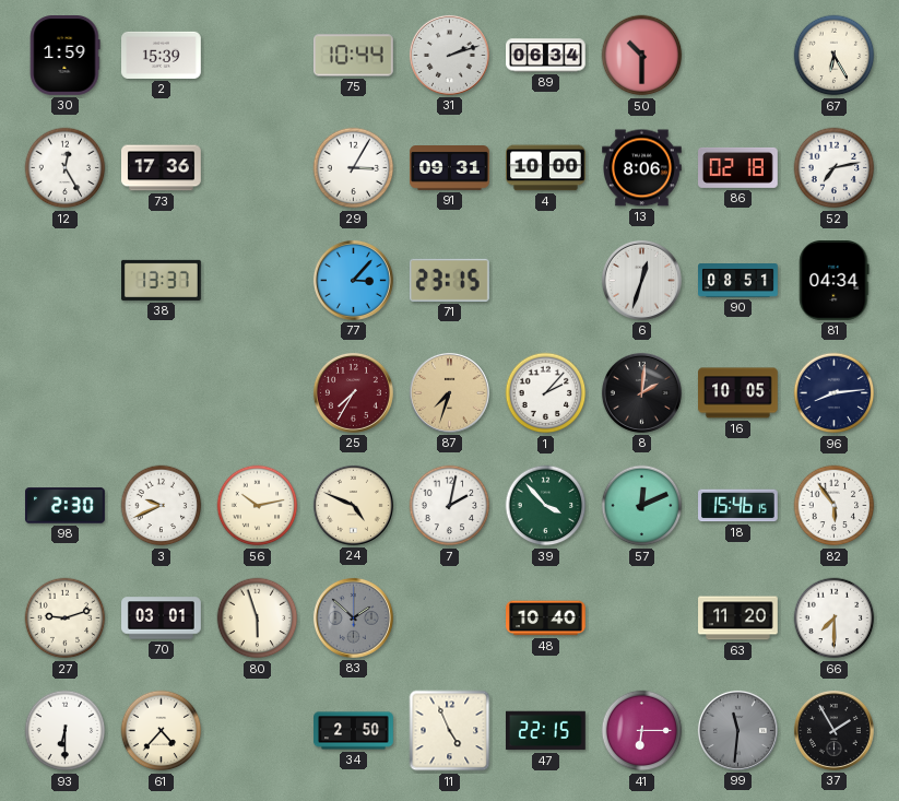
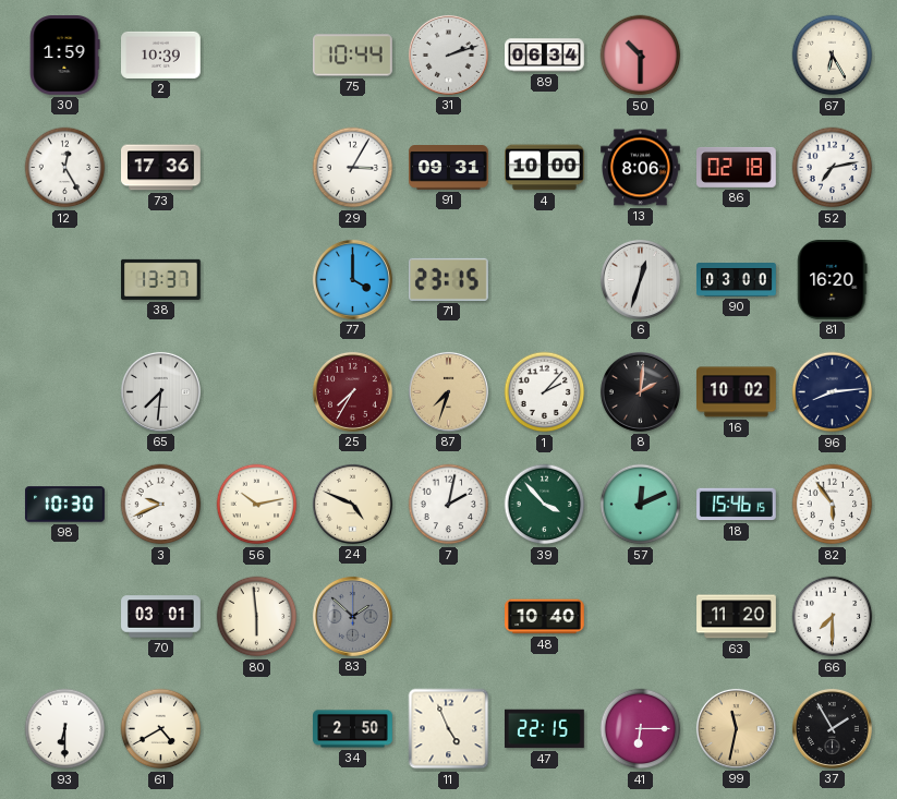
2: 15:39 -> 10:39
77: 3:07 -> 4:00
90: 08:51 -> 03:00
81: 04:34 -> 16:20
65: none -> 7:31
16: 10:05 -> 10:02
98: 2:30 -> 10:30
27: 9:12 -> none
80: 5:57 -> 5:59
61: 4:37 -> 4:40
99: 11:31 -> 11:32
99 dial: grey -> champagne
